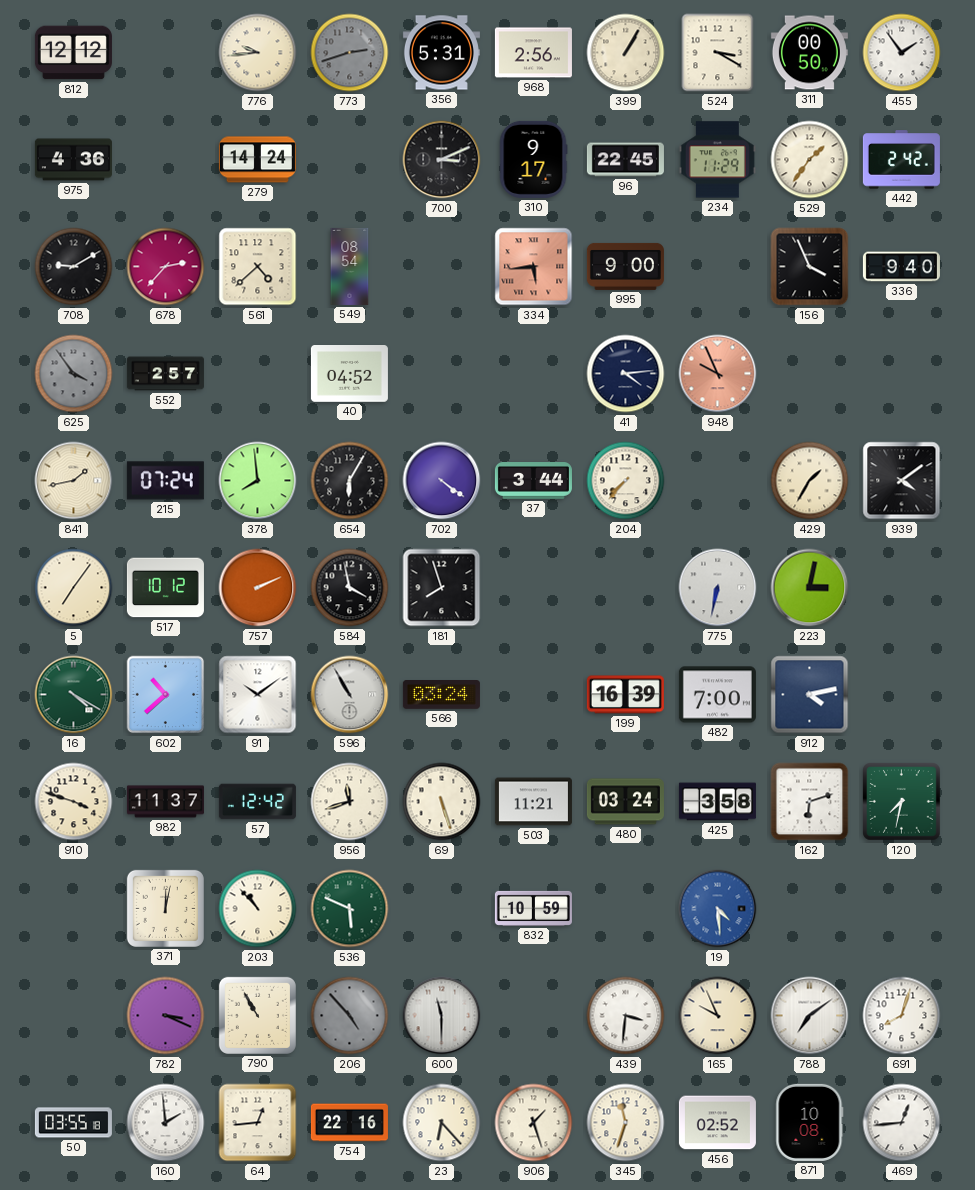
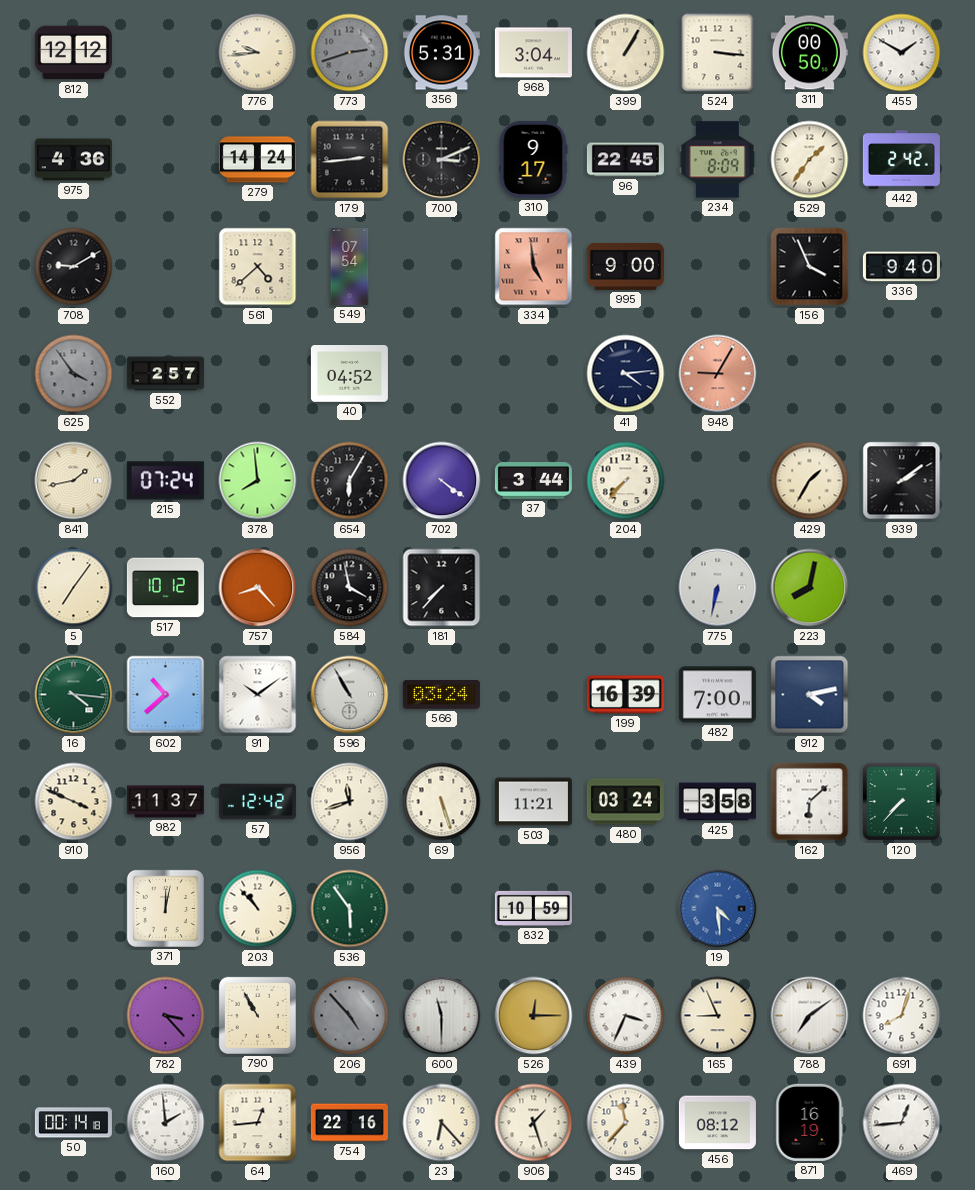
968: 2:56 -> 3:04
524: 3:20 -> 3:16
455: 1:54 -> 1:50
179: none -> 2:44
234: 11:29 -> 8:09
678: 2:37 -> none
549: 08:54 -> 07:54
334: 5:44 -> 4:59
948: 9:56 -> 9:05
939: 4:09 -> 2:09
757: 2:11 -> 8:23
181: 7:57 -> 7:37
223: 3:02 -> 8:02
16: 4:20 -> 4:16
910: 3:48 -> 3:49
162: 6:12 -> 6:08
120: 7:32 -> 7:37
536: 5:49 -> 5:54
782: 3:19 -> 3:23
526: none -> 12:15
439: 3:31 -> 3:34
165: 9:56 -> 8:56
50: 03:55 -> 00:14
345: 11:33 -> 11:37
456: 02:52 -> 08:12
871: 10:08 -> 16:19
